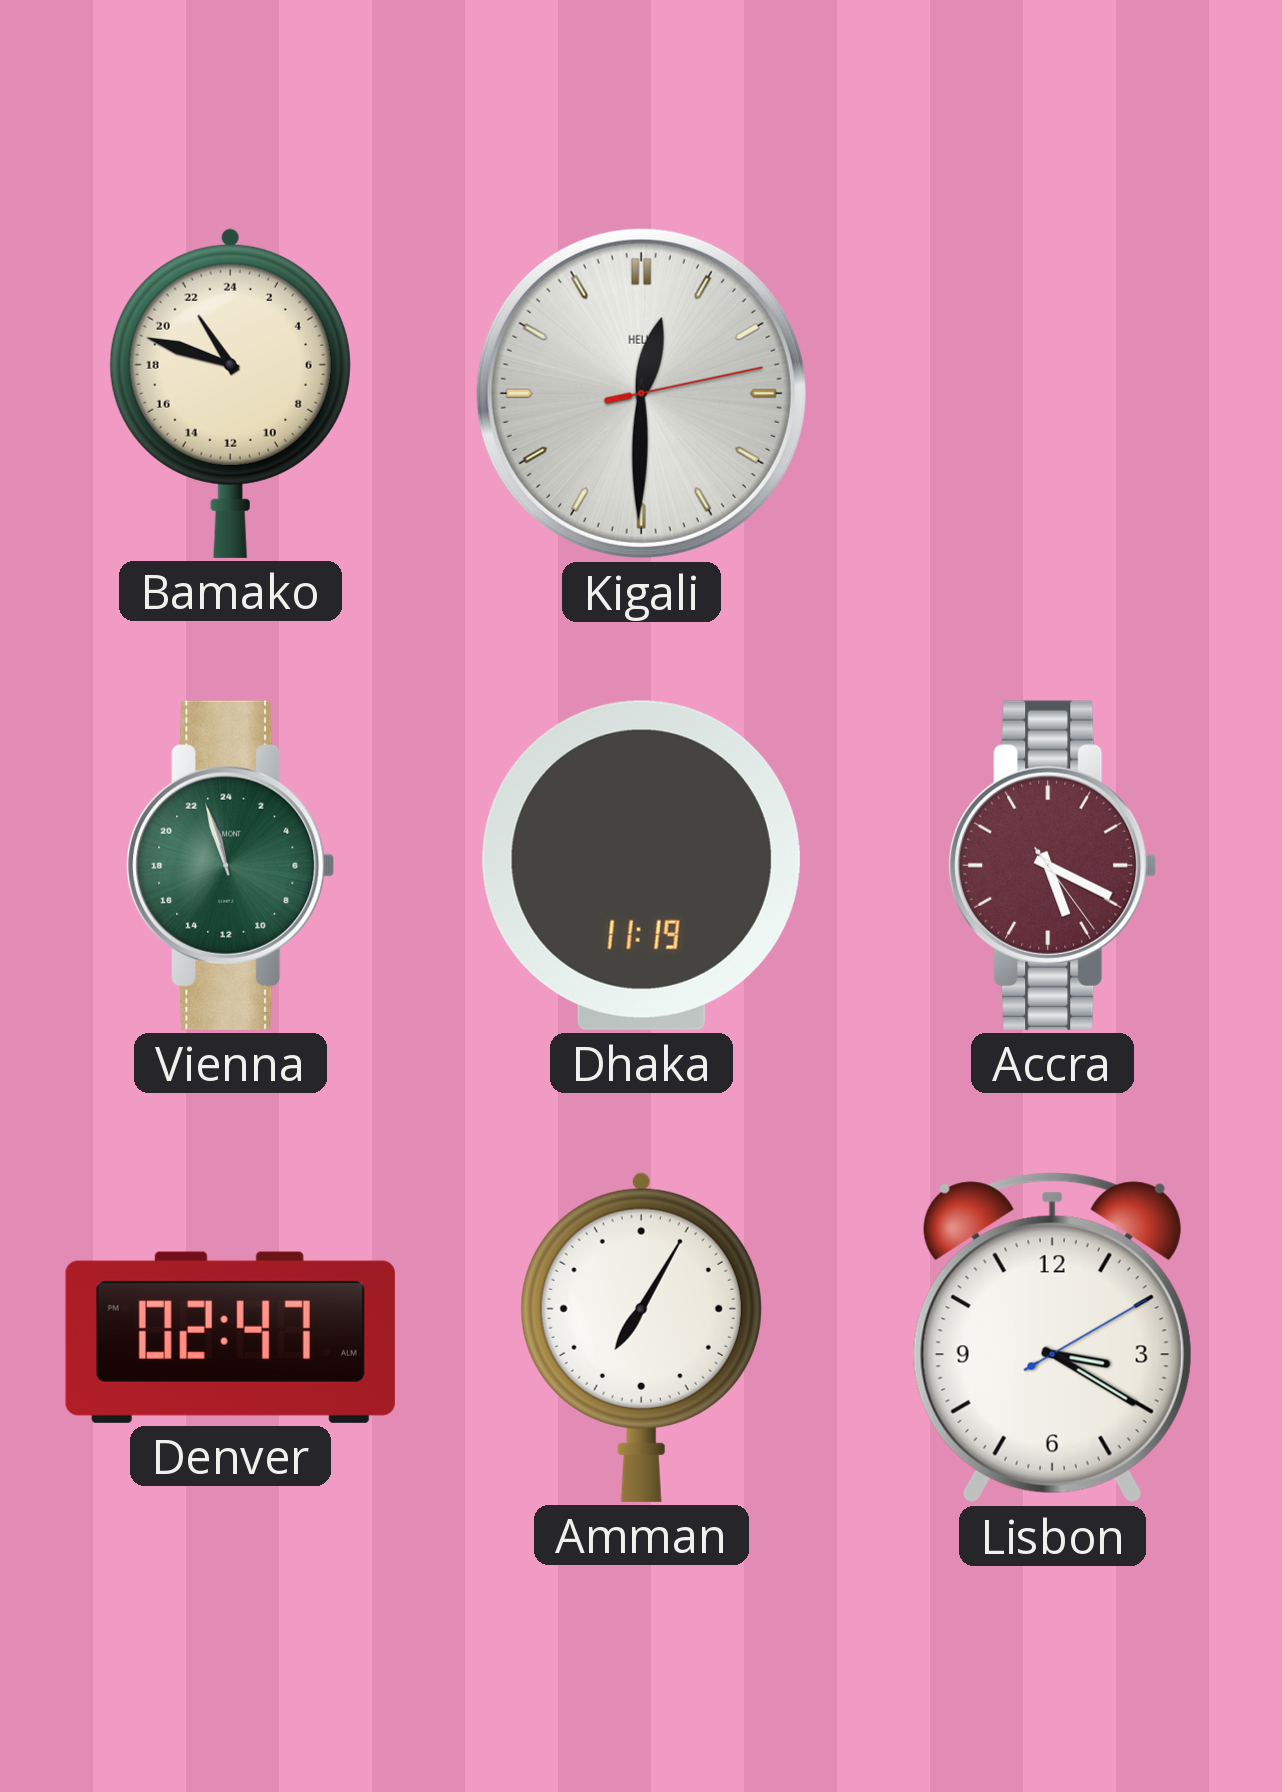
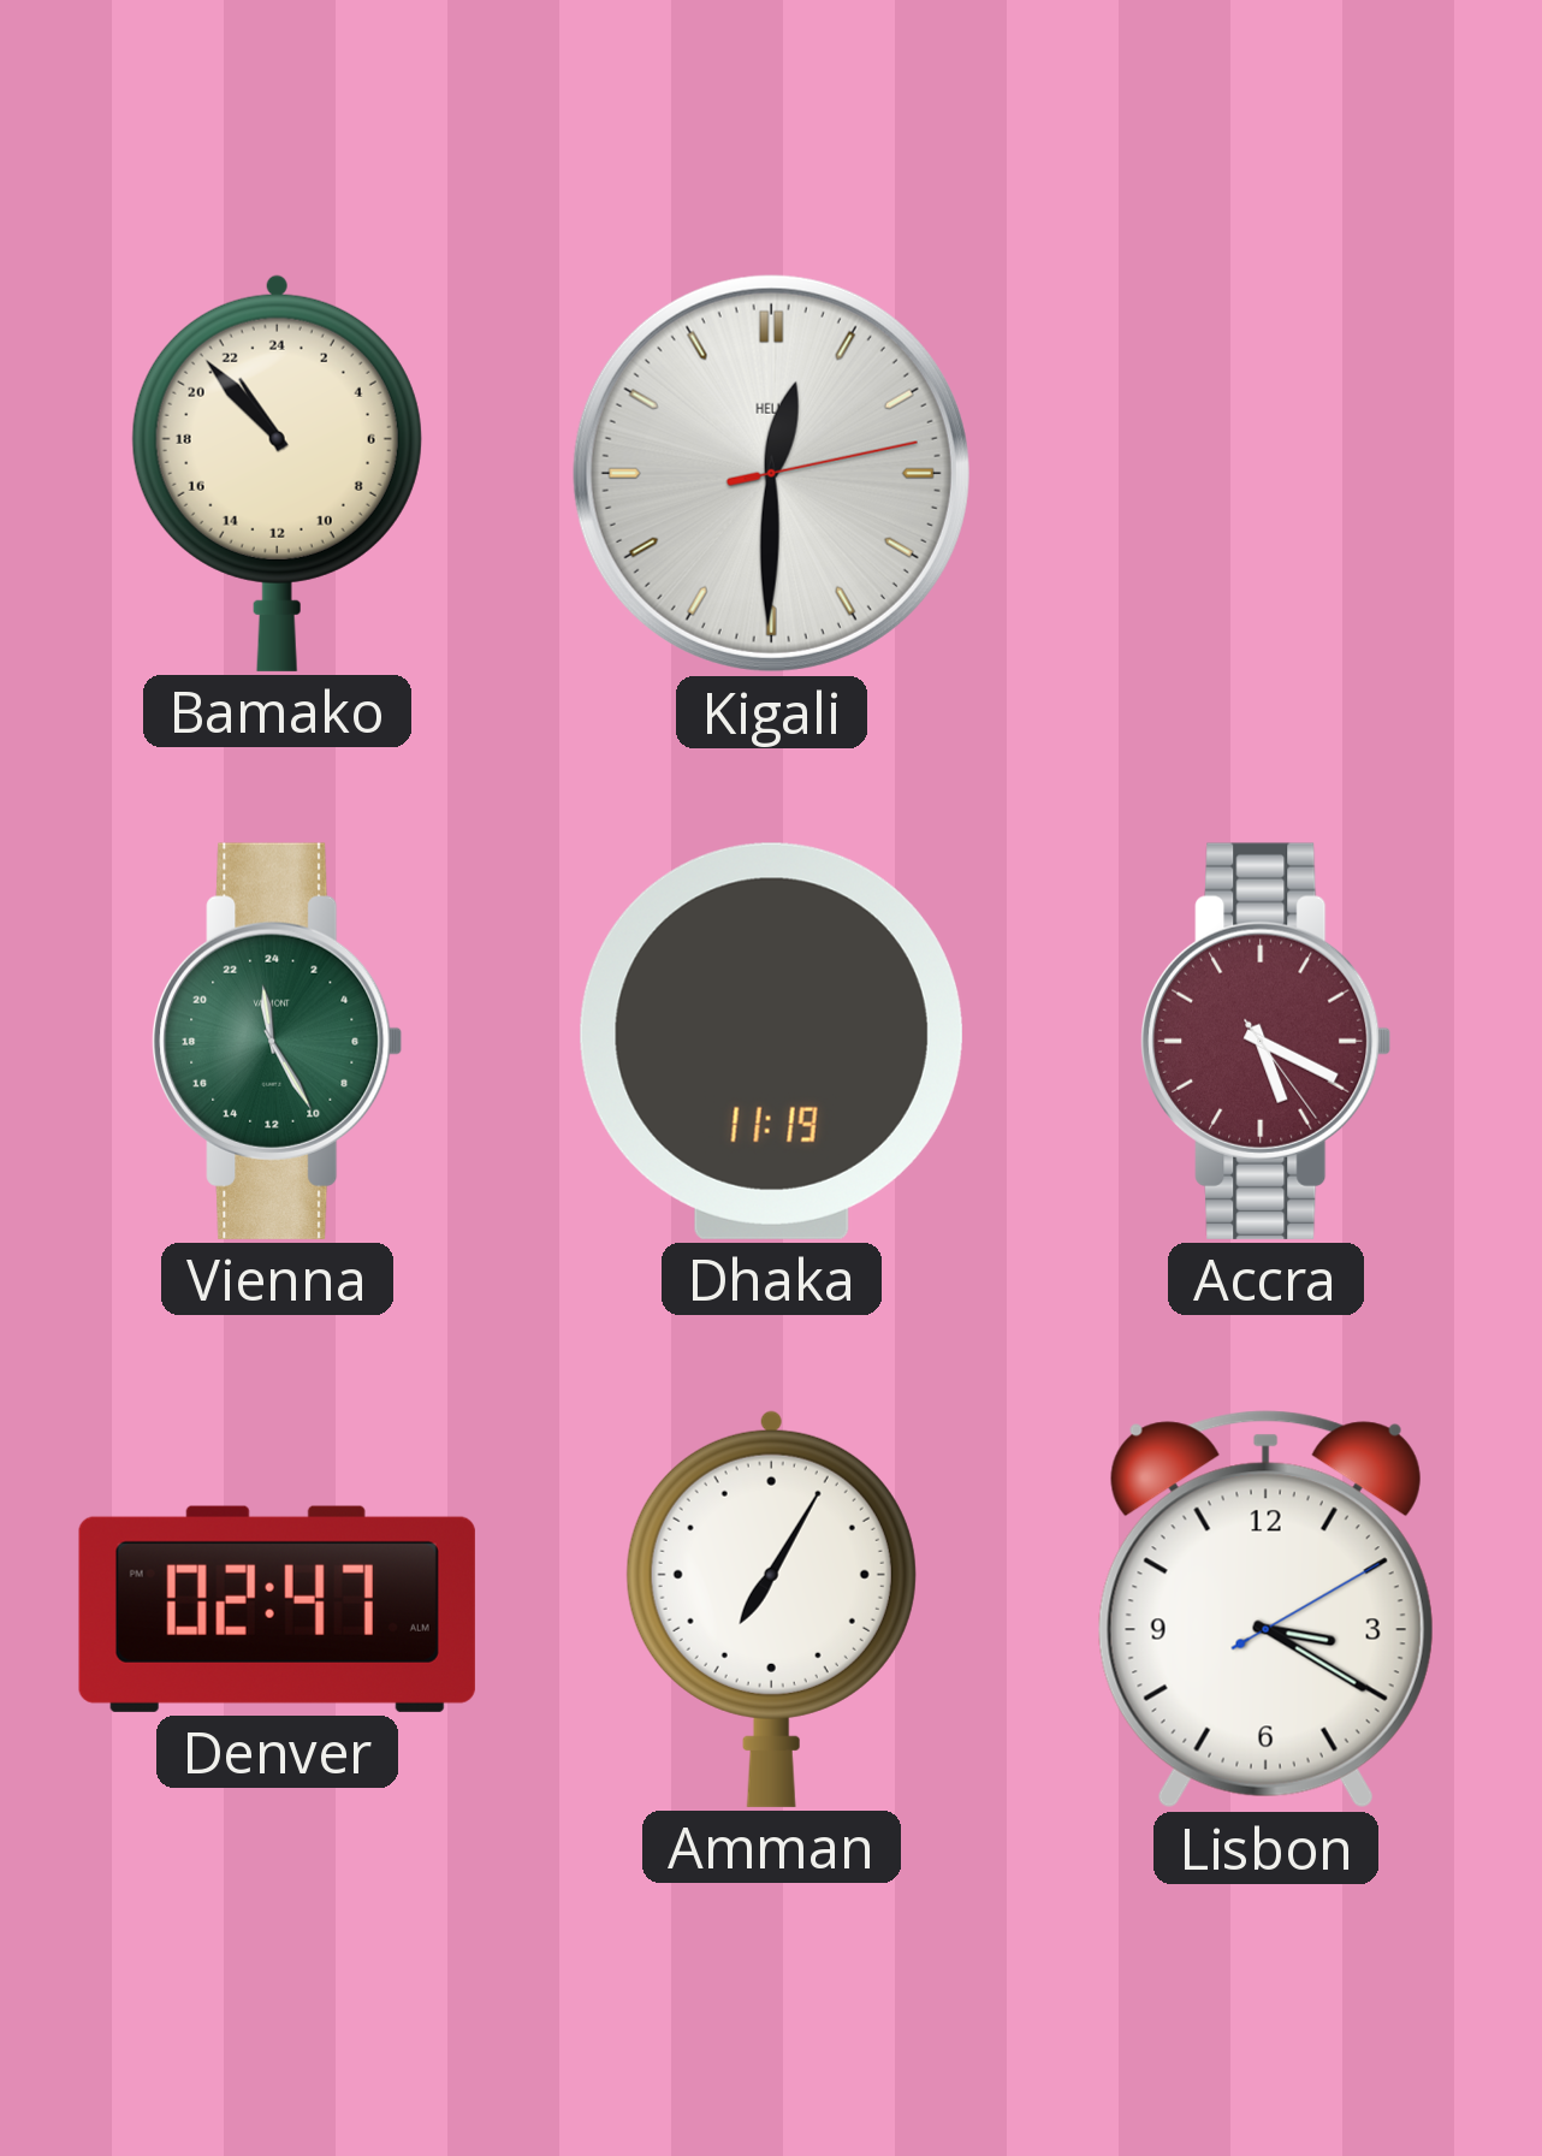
Bamako: 21:48 -> 21:53
Vienna: 22:57 -> 23:25
